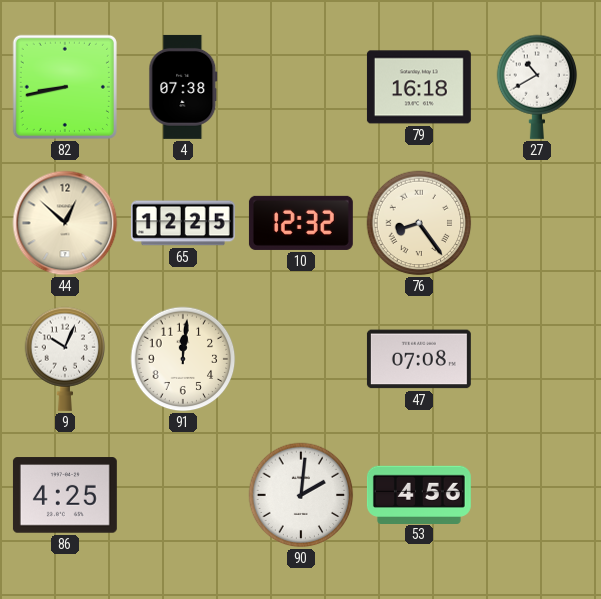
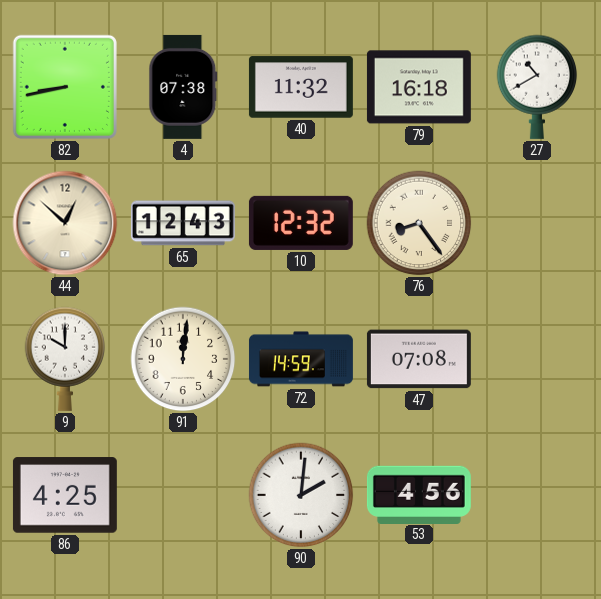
40: none -> 11:32
65: 12:25 -> 12:43
9: 10:04 -> 10:00
72: none -> 14:59
